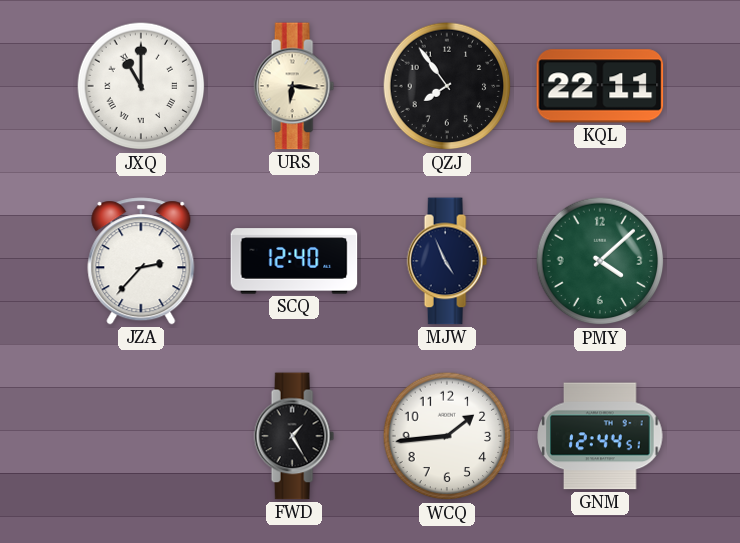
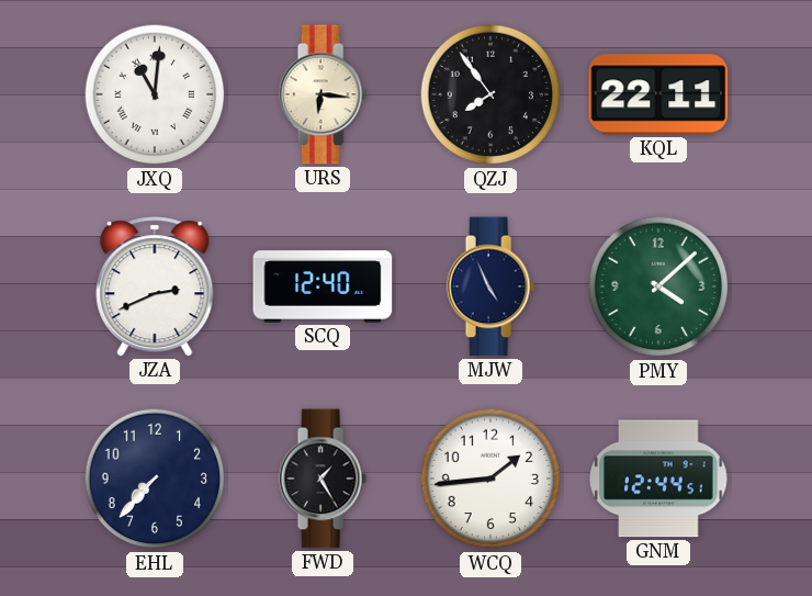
JXQ: 11:00 -> 11:01
JZA: 2:37 -> 2:41
EHL: none -> 7:37
